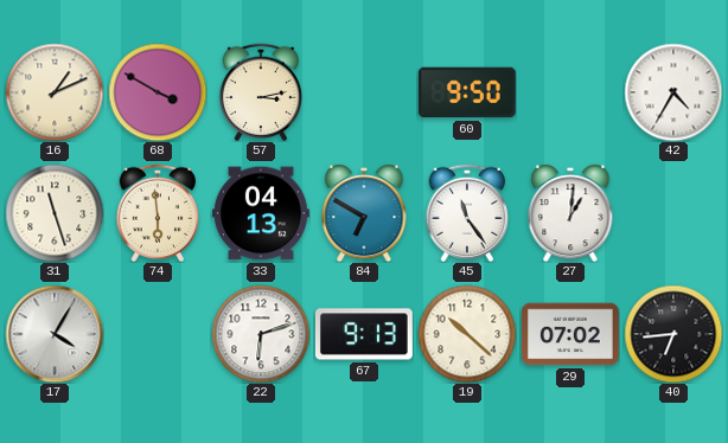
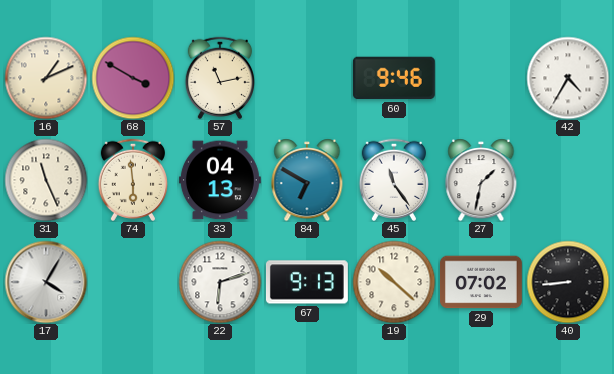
57: 3:13 -> 11:13
60: 9:50 -> 9:46
31: 11:27 -> 11:26
27: 1:01 -> 1:32
40: 6:44 -> 8:44
